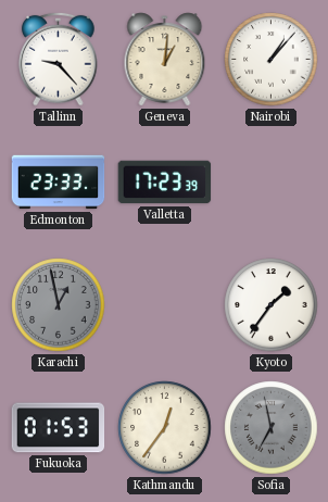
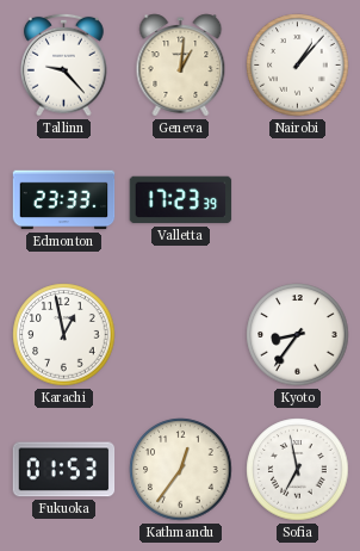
Karachi dial: grey -> white
Kyoto: 1:36 -> 8:36
Sofia dial: grey -> white
